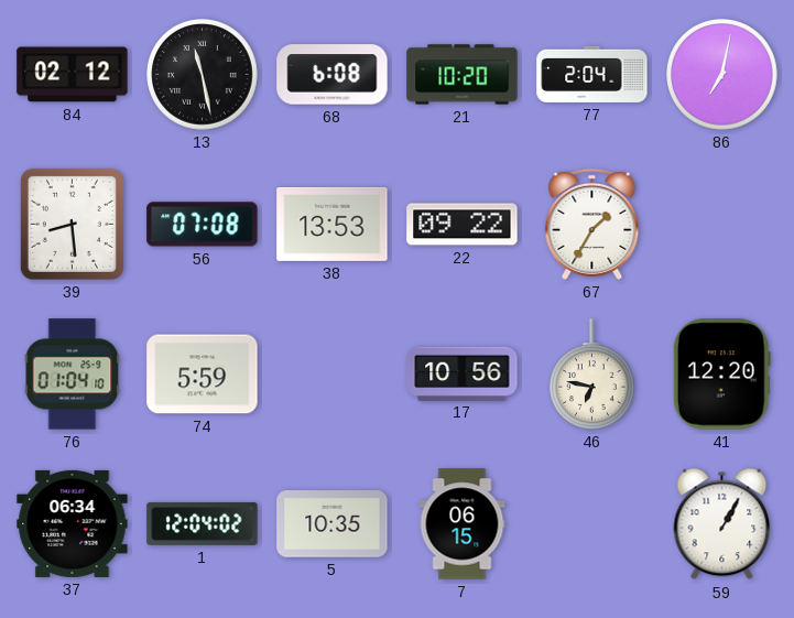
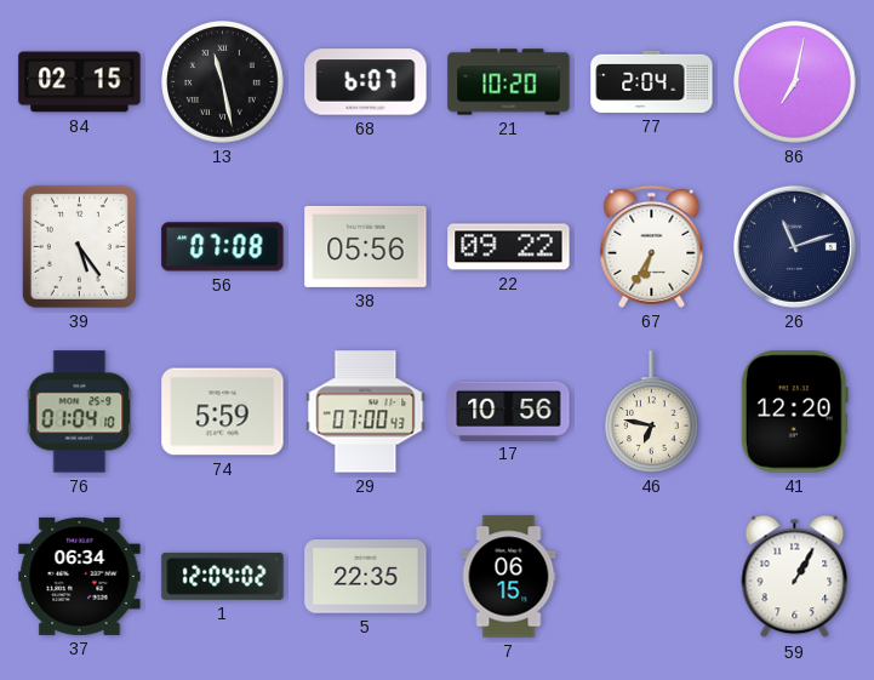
84: 02:12 -> 02:15
68: 6:08 -> 6:07
39: 8:29 -> 5:24
38: 13:53 -> 05:56
67: 1:35 -> 6:35
26: none -> 11:12
29: none -> 07:00
5: 10:35 -> 22:35
